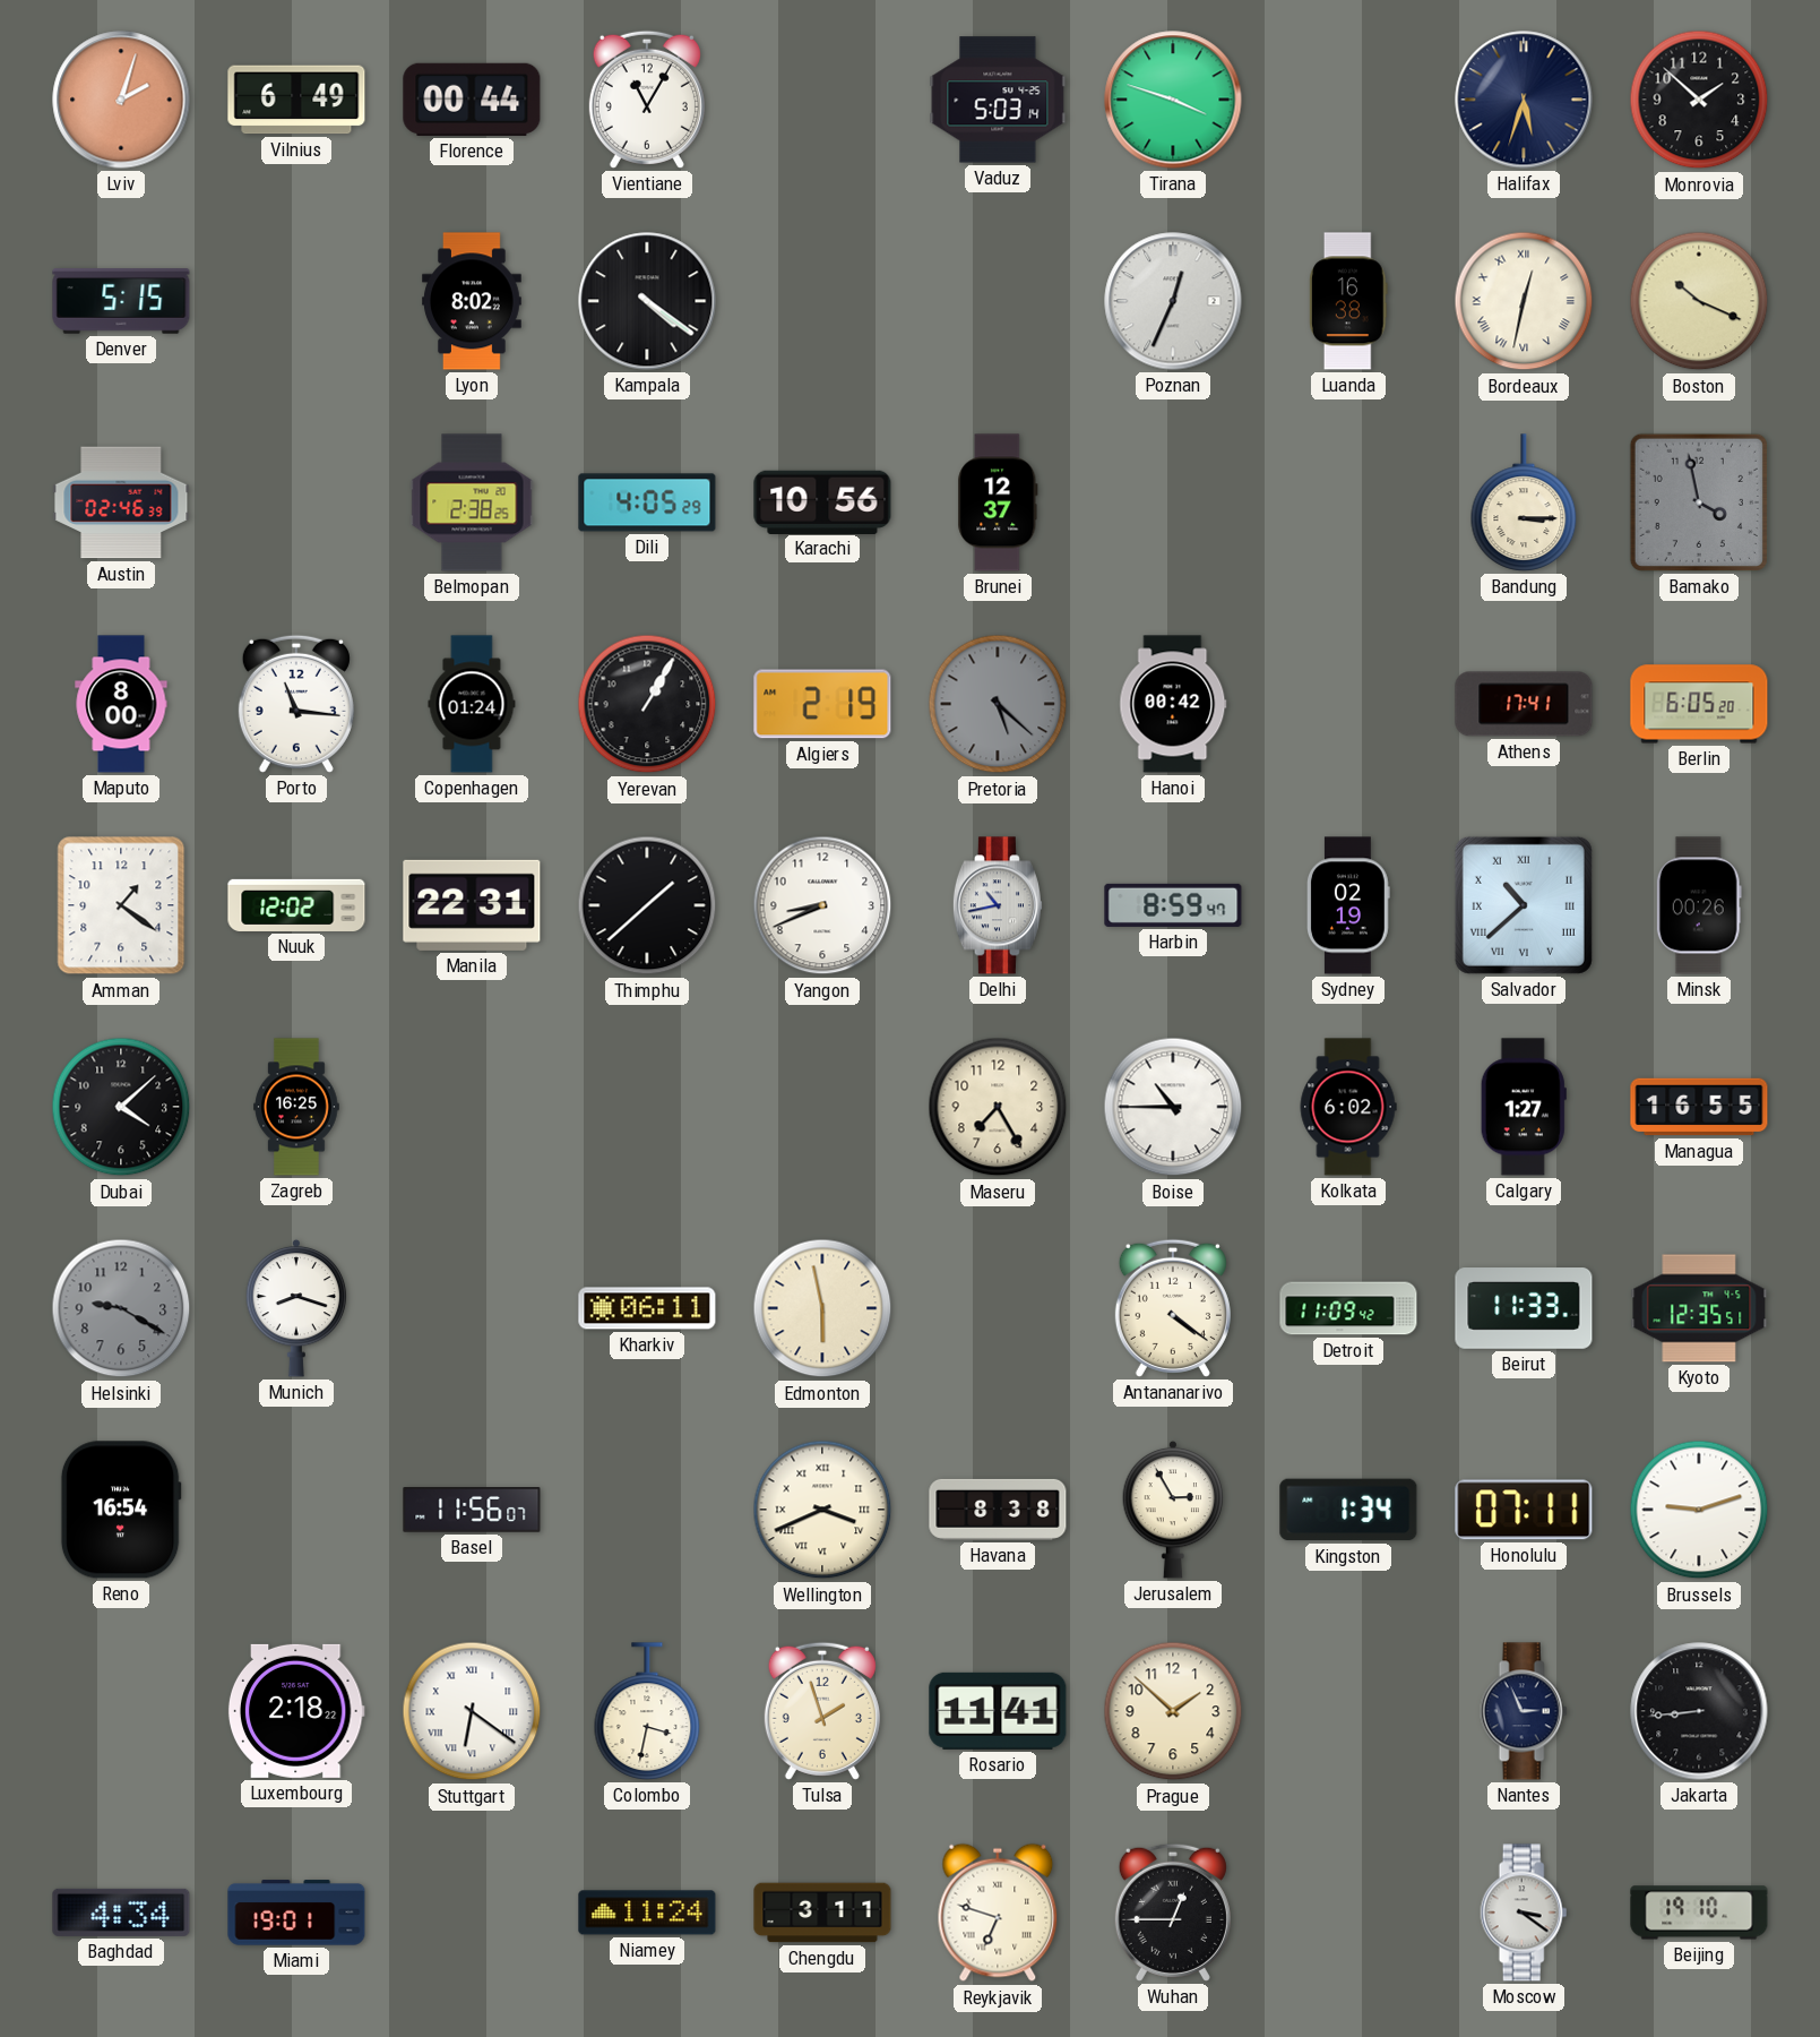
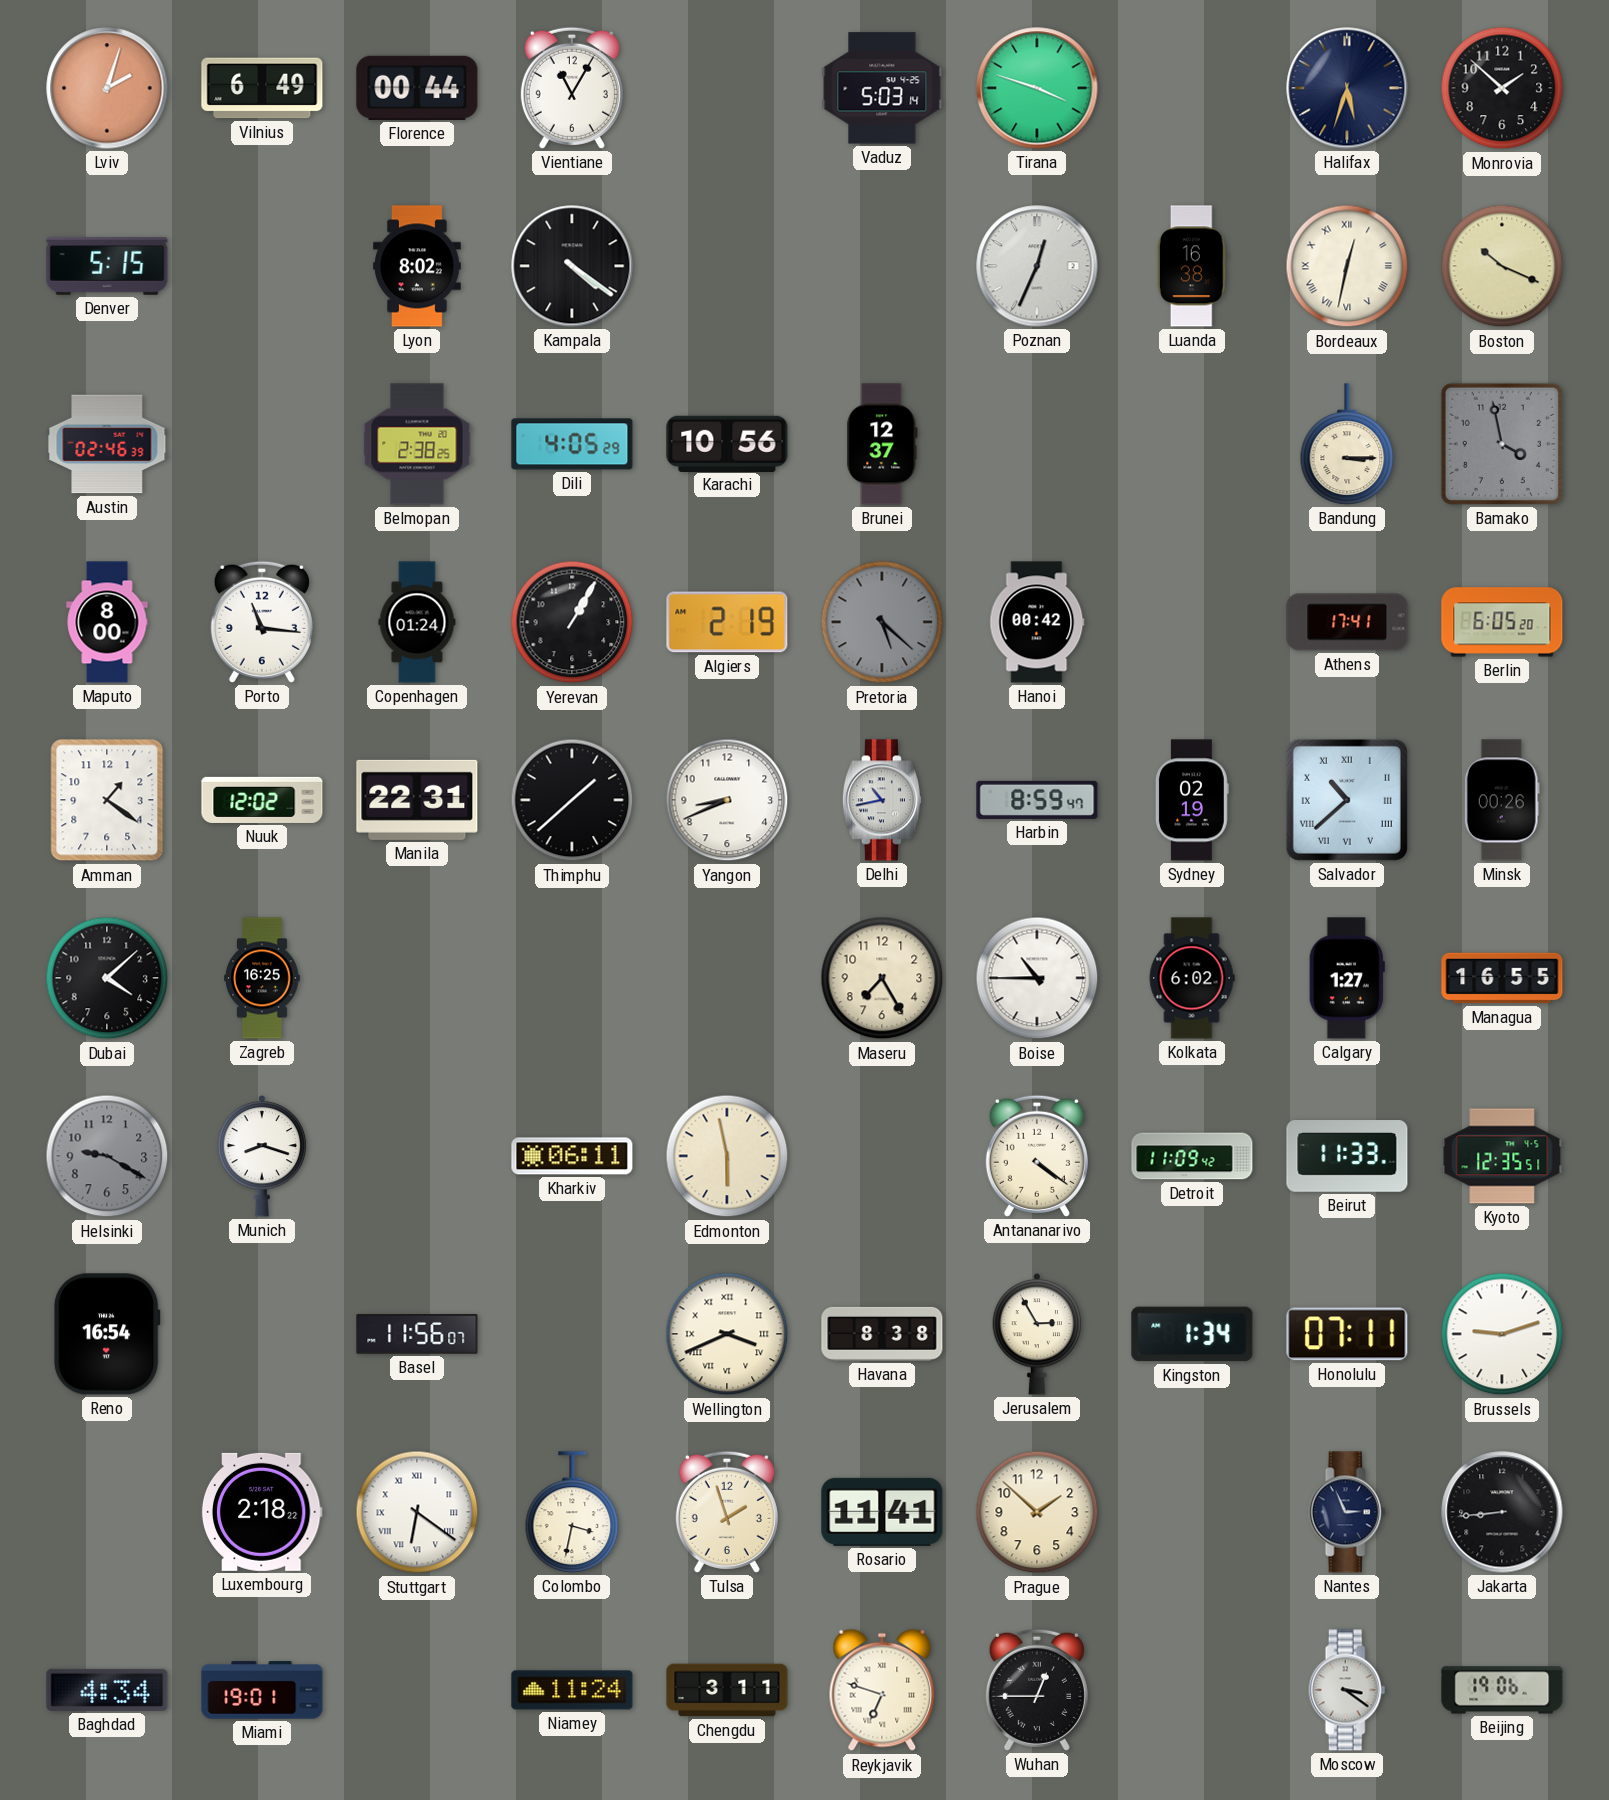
Beijing: 19:10 -> 19:06
